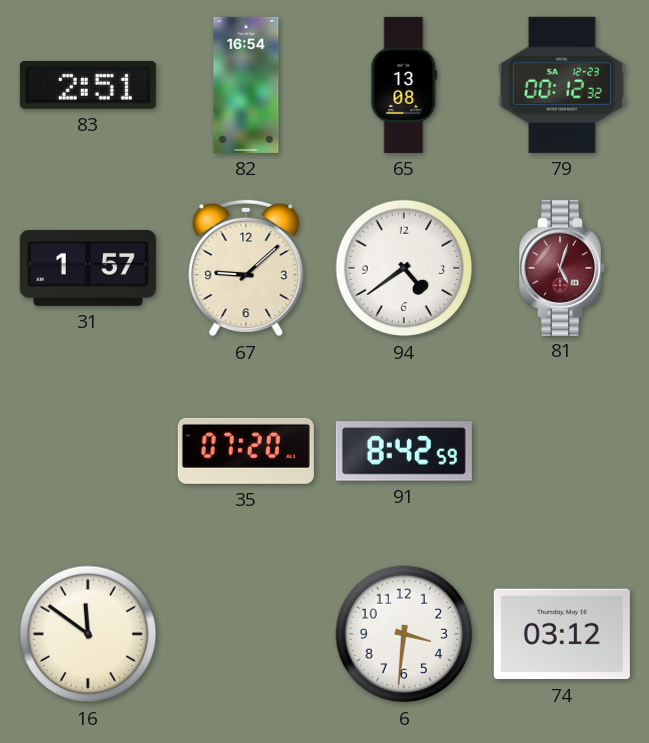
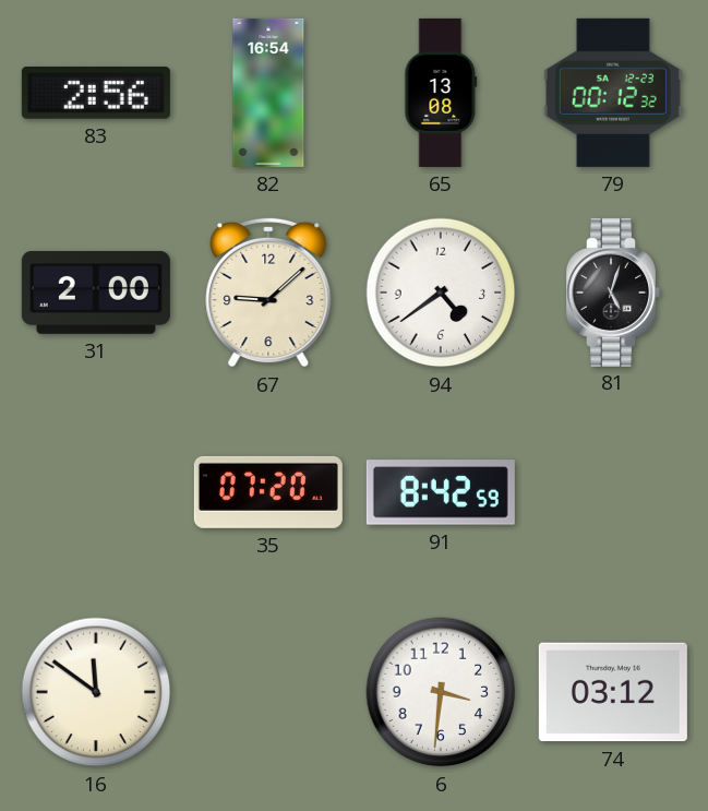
83: 2:51 -> 2:56
31: 1:57 -> 2:00
81 dial: burgundy -> black
